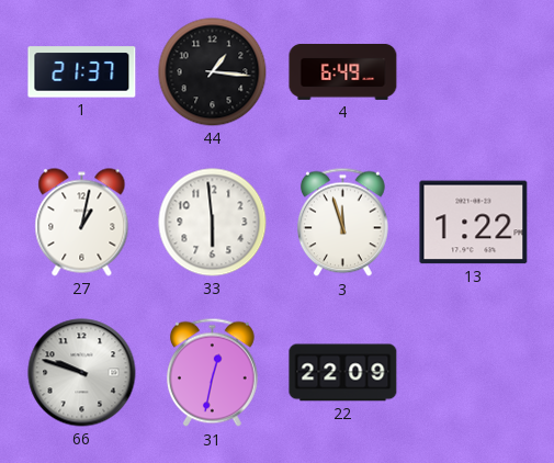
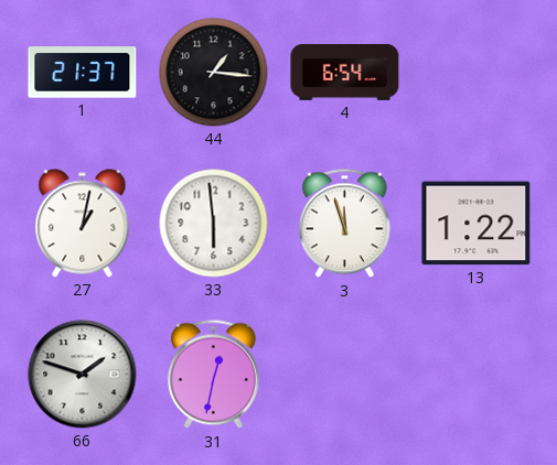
4: 6:49 -> 6:54
66: 9:48 -> 1:48
22: 22:09 -> none
